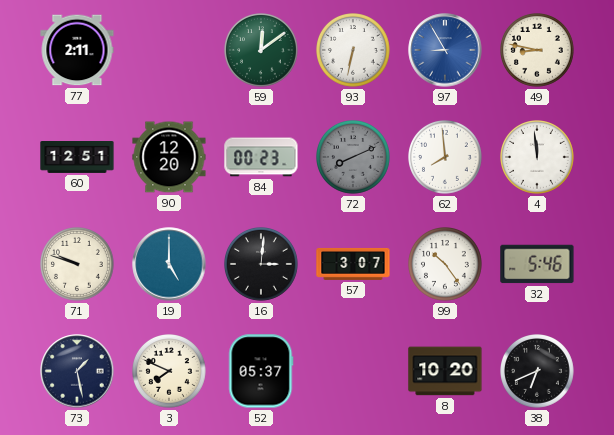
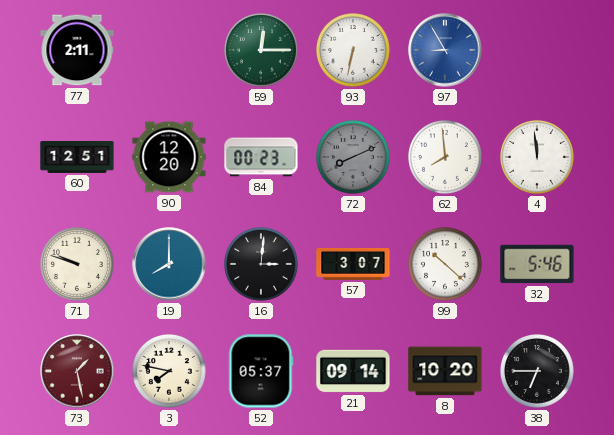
59: 12:09 -> 12:15
49: 8:47 -> none
19: 5:00 -> 8:00
99: 10:24 -> 10:22
73 dial: navy -> burgundy
3: 7:49 -> 7:47
21: none -> 09:14
38: 6:41 -> 6:45
